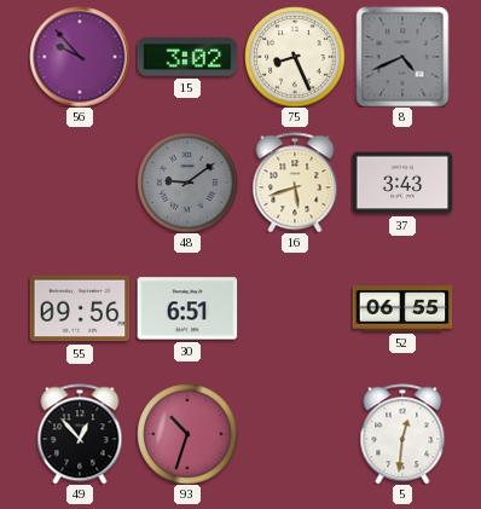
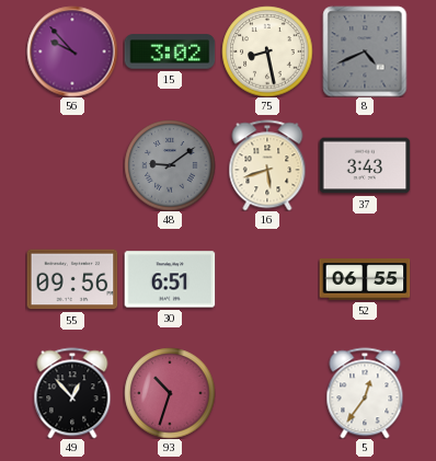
75: 8:26 -> 8:28
5: 12:31 -> 12:36
